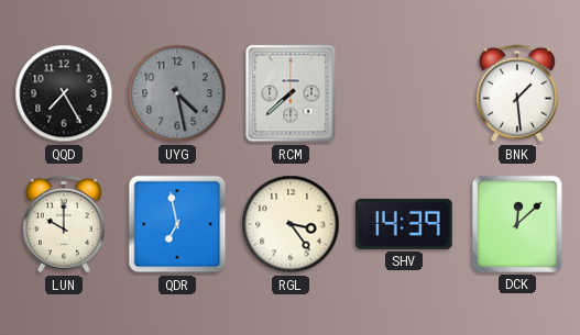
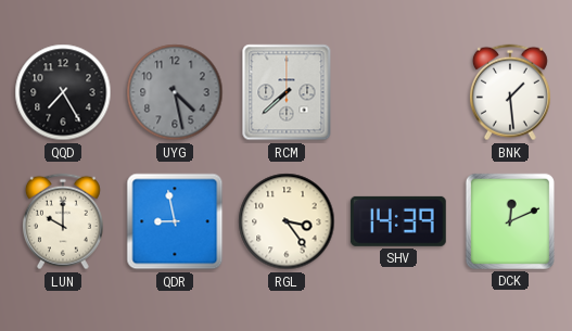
QDR: 6:58 -> 8:58
DCK: 12:08 -> 12:11
